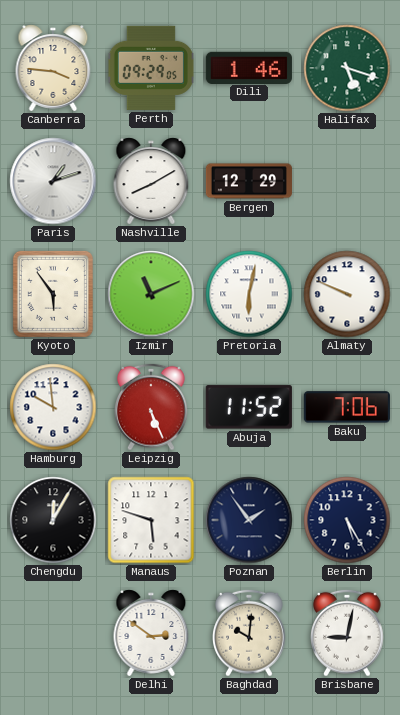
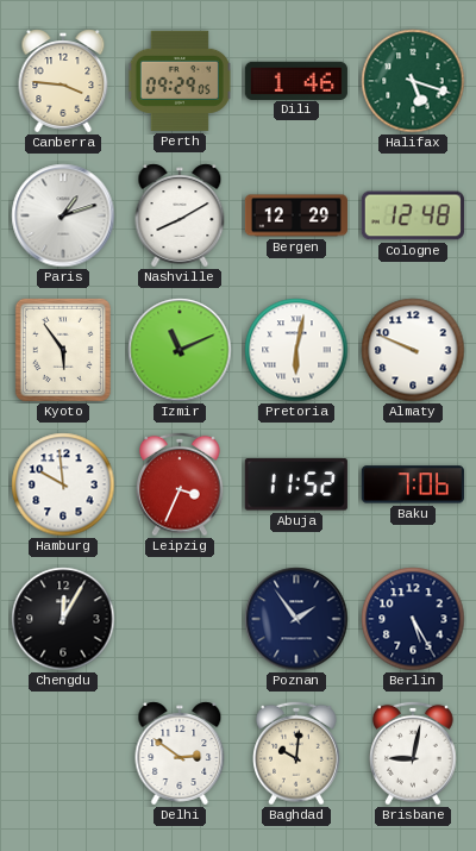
Cologne: none -> 12:48
Leipzig: 5:26 -> 3:34
Manaus: 5:48 -> none
